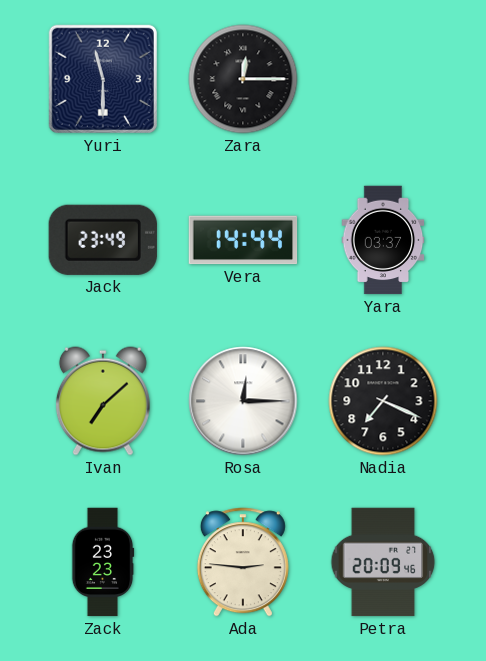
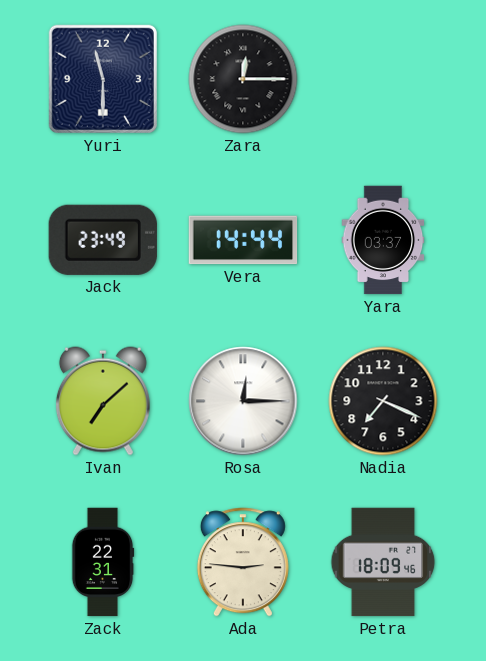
Zack: 23:23 -> 22:31
Petra: 20:09 -> 18:09
